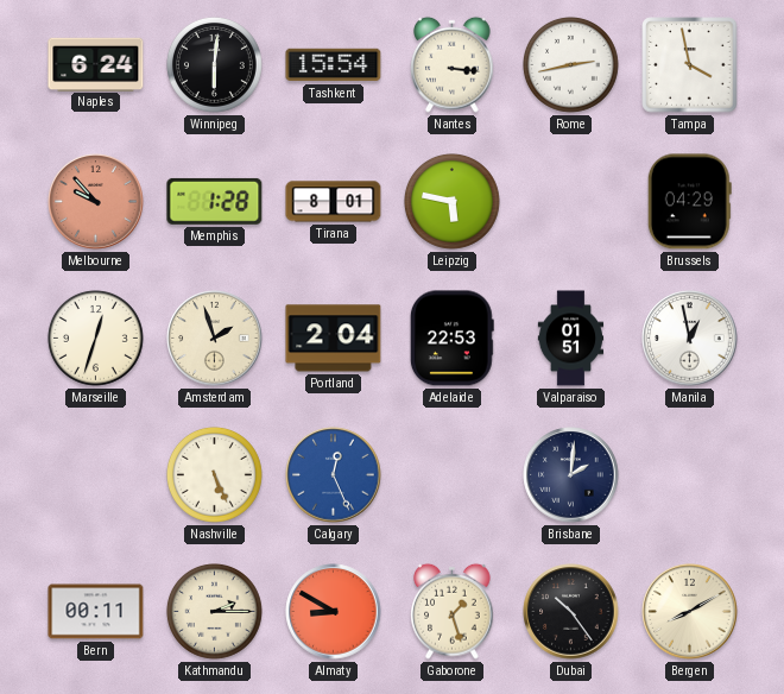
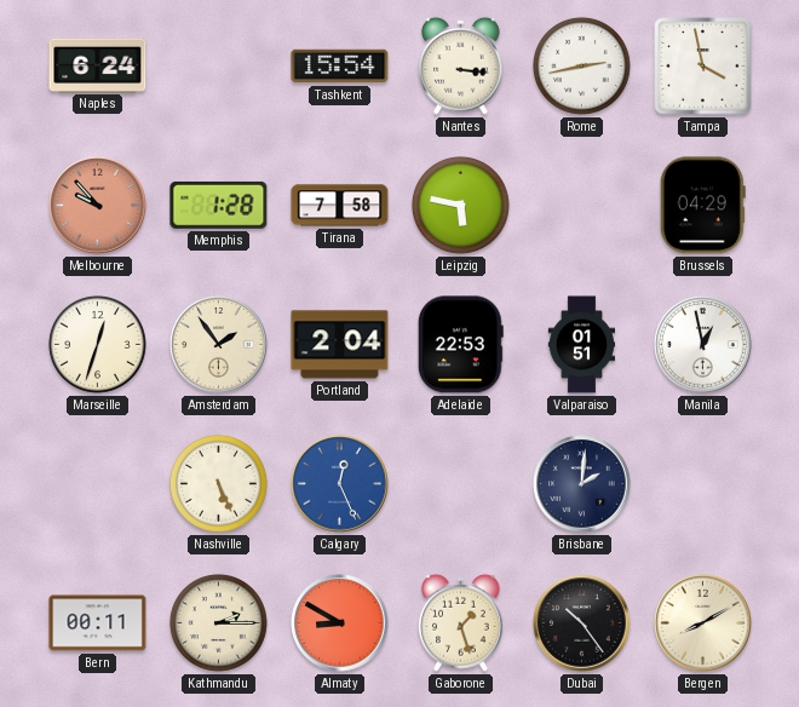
Winnipeg: 6:01 -> none
Tirana: 8:01 -> 7:58
Amsterdam: 1:57 -> 1:54
